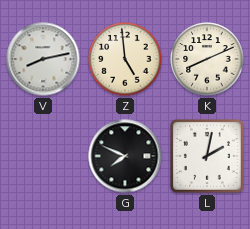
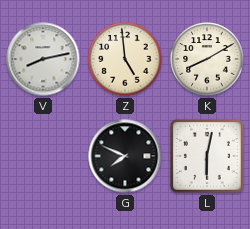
K: 8:11 -> 8:10
L: 2:02 -> 6:02
